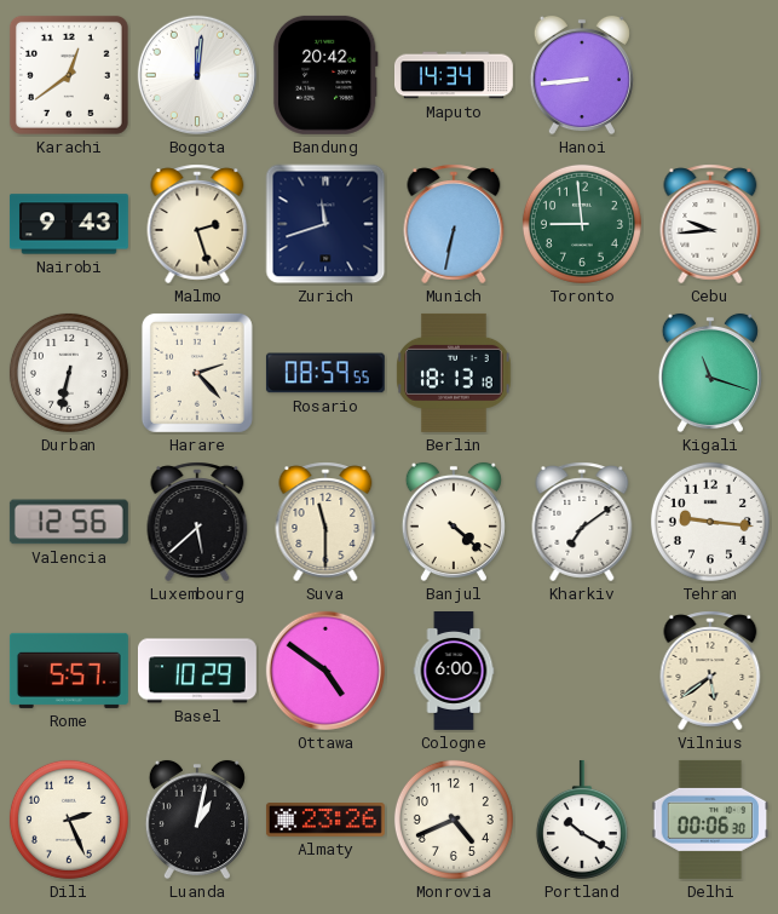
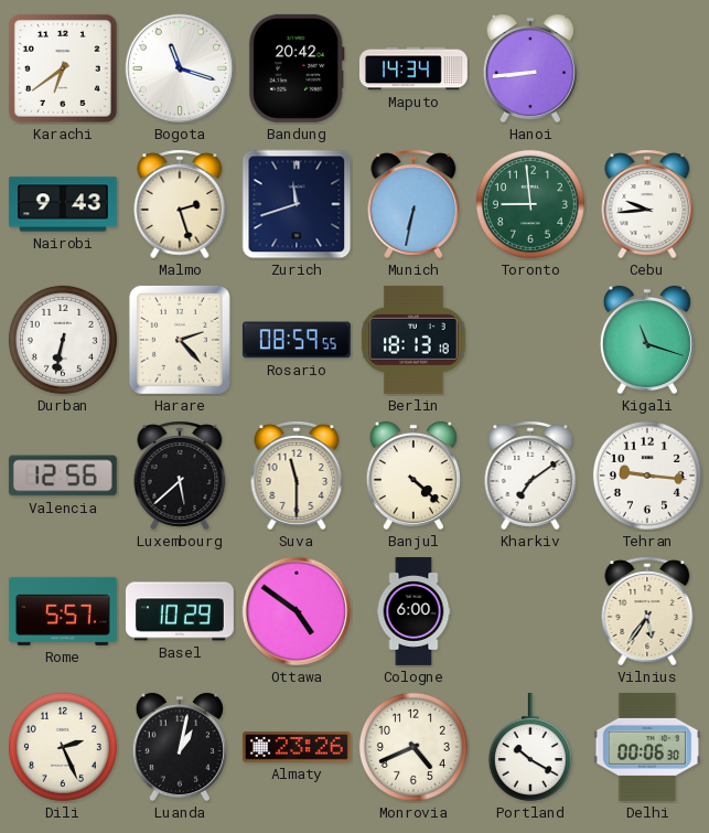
Karachi: 12:39 -> 6:39
Bogota: 12:01 -> 11:18
Vilnius: 5:39 -> 5:36
